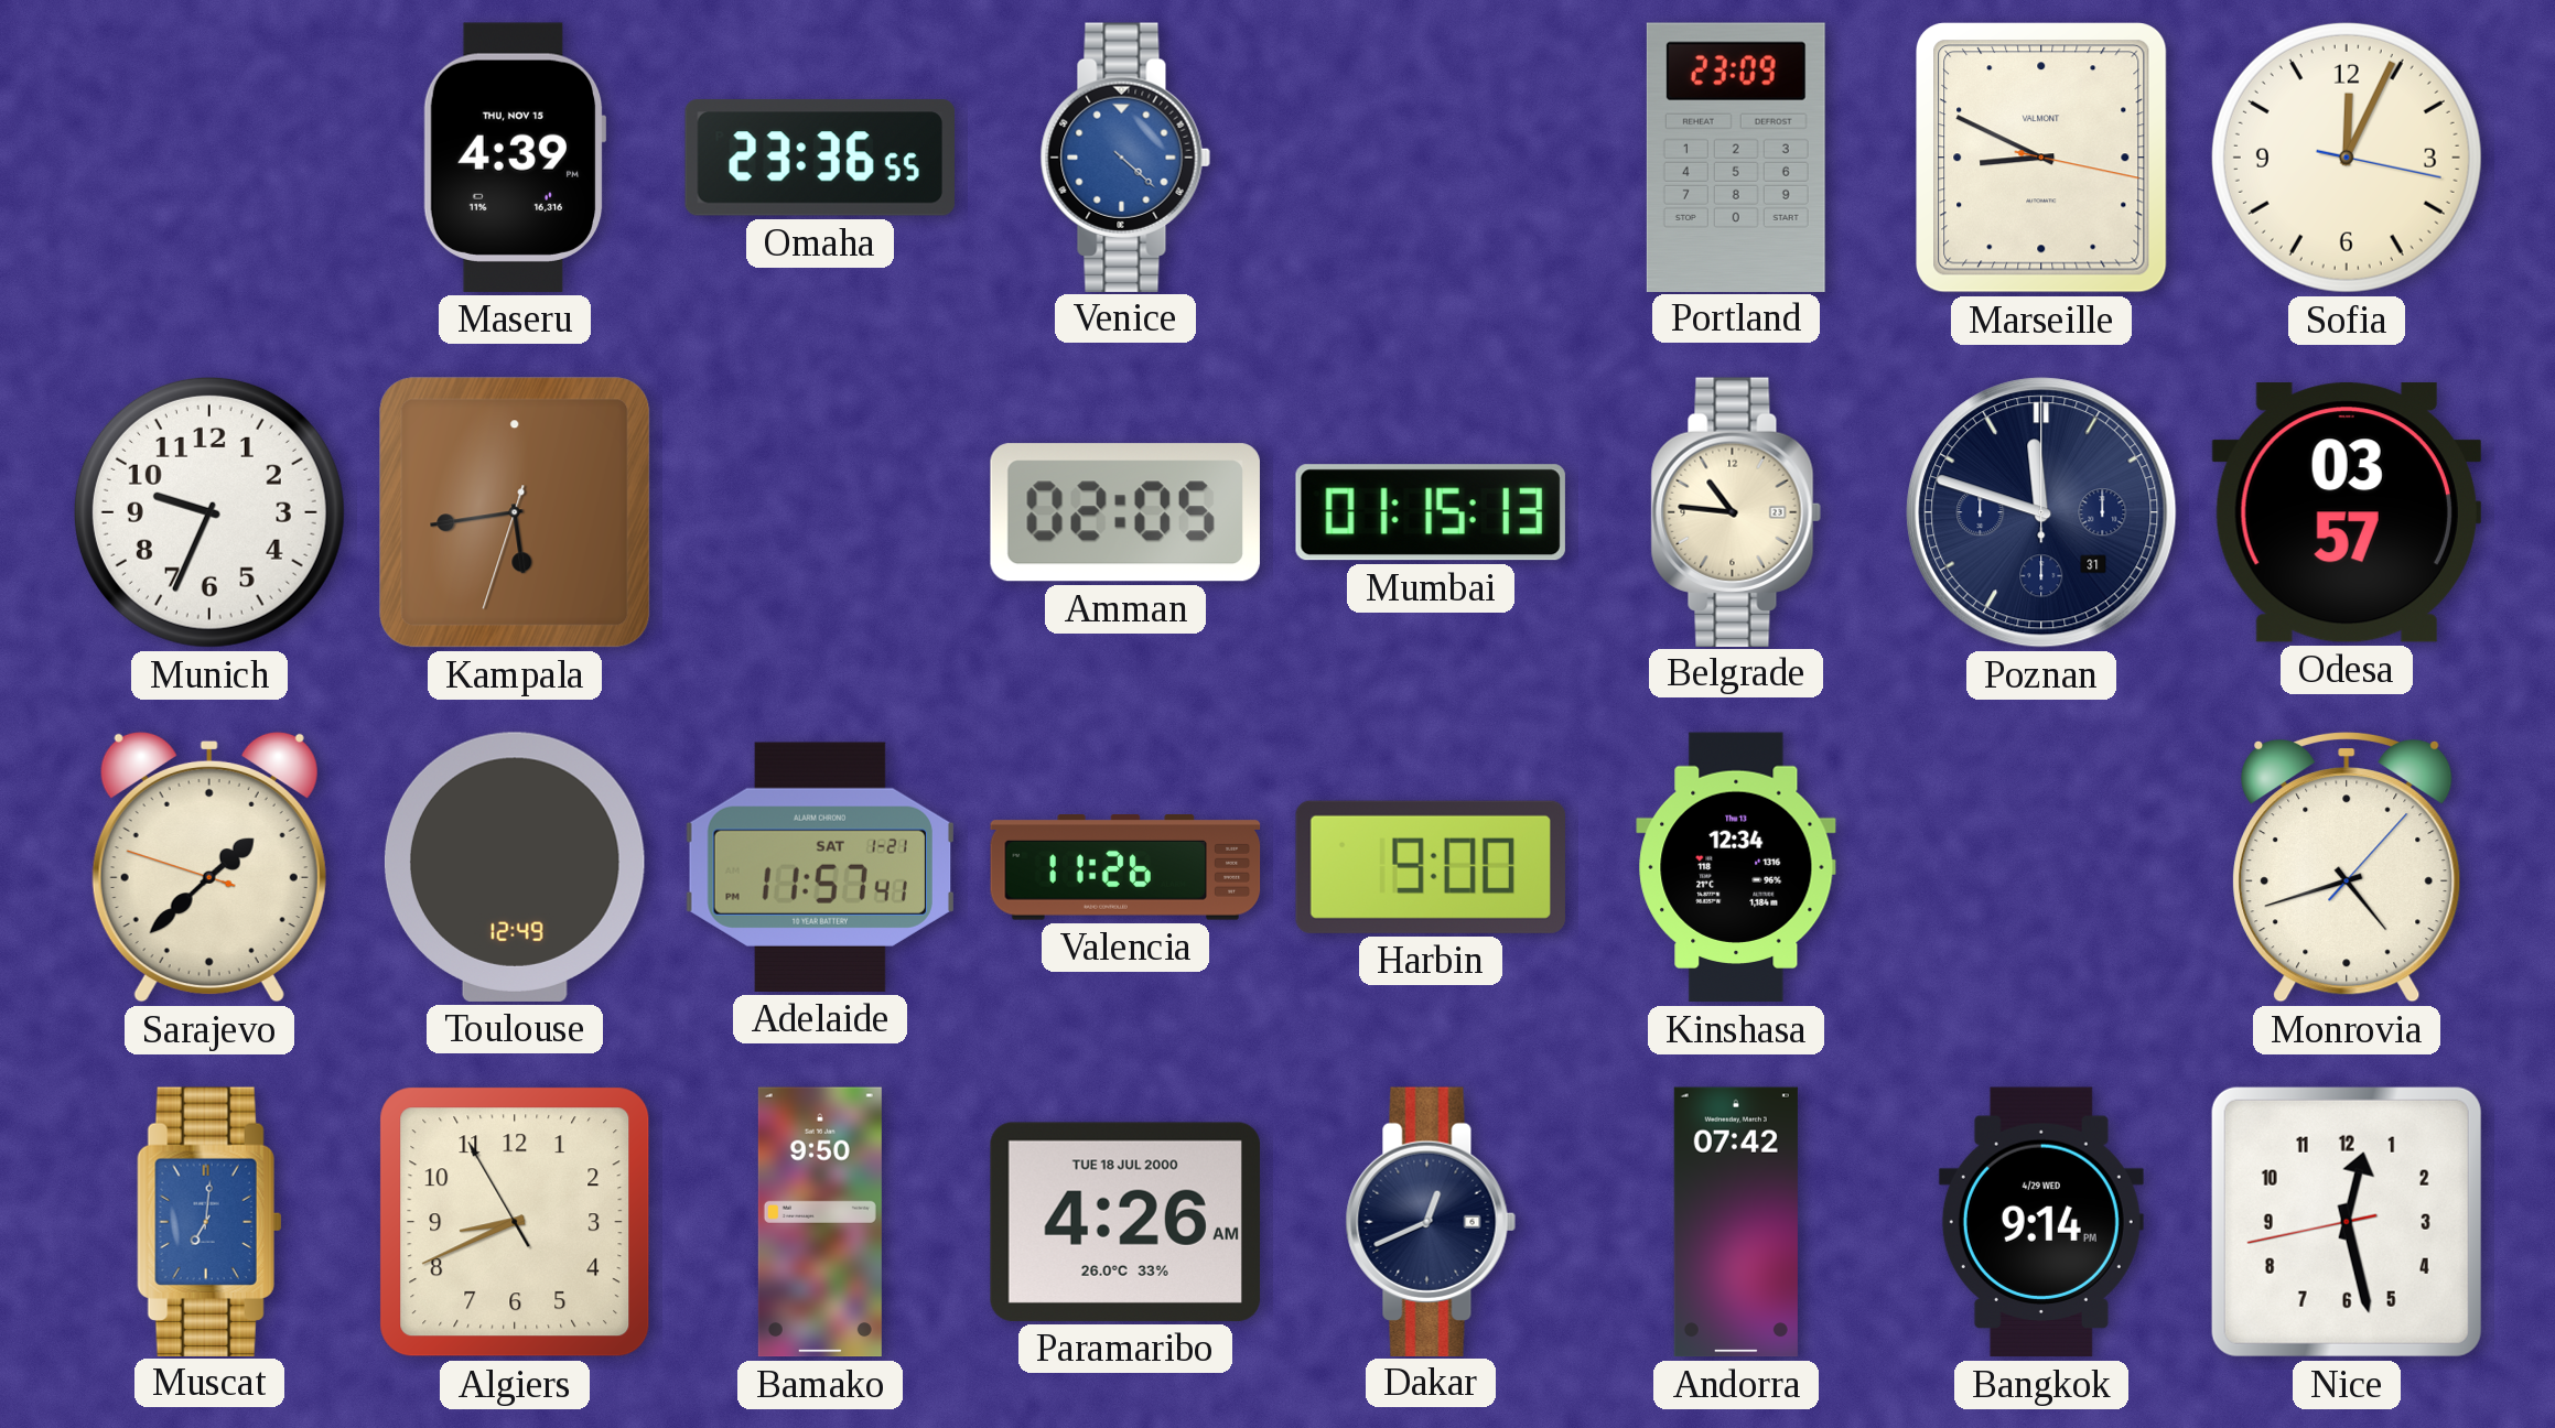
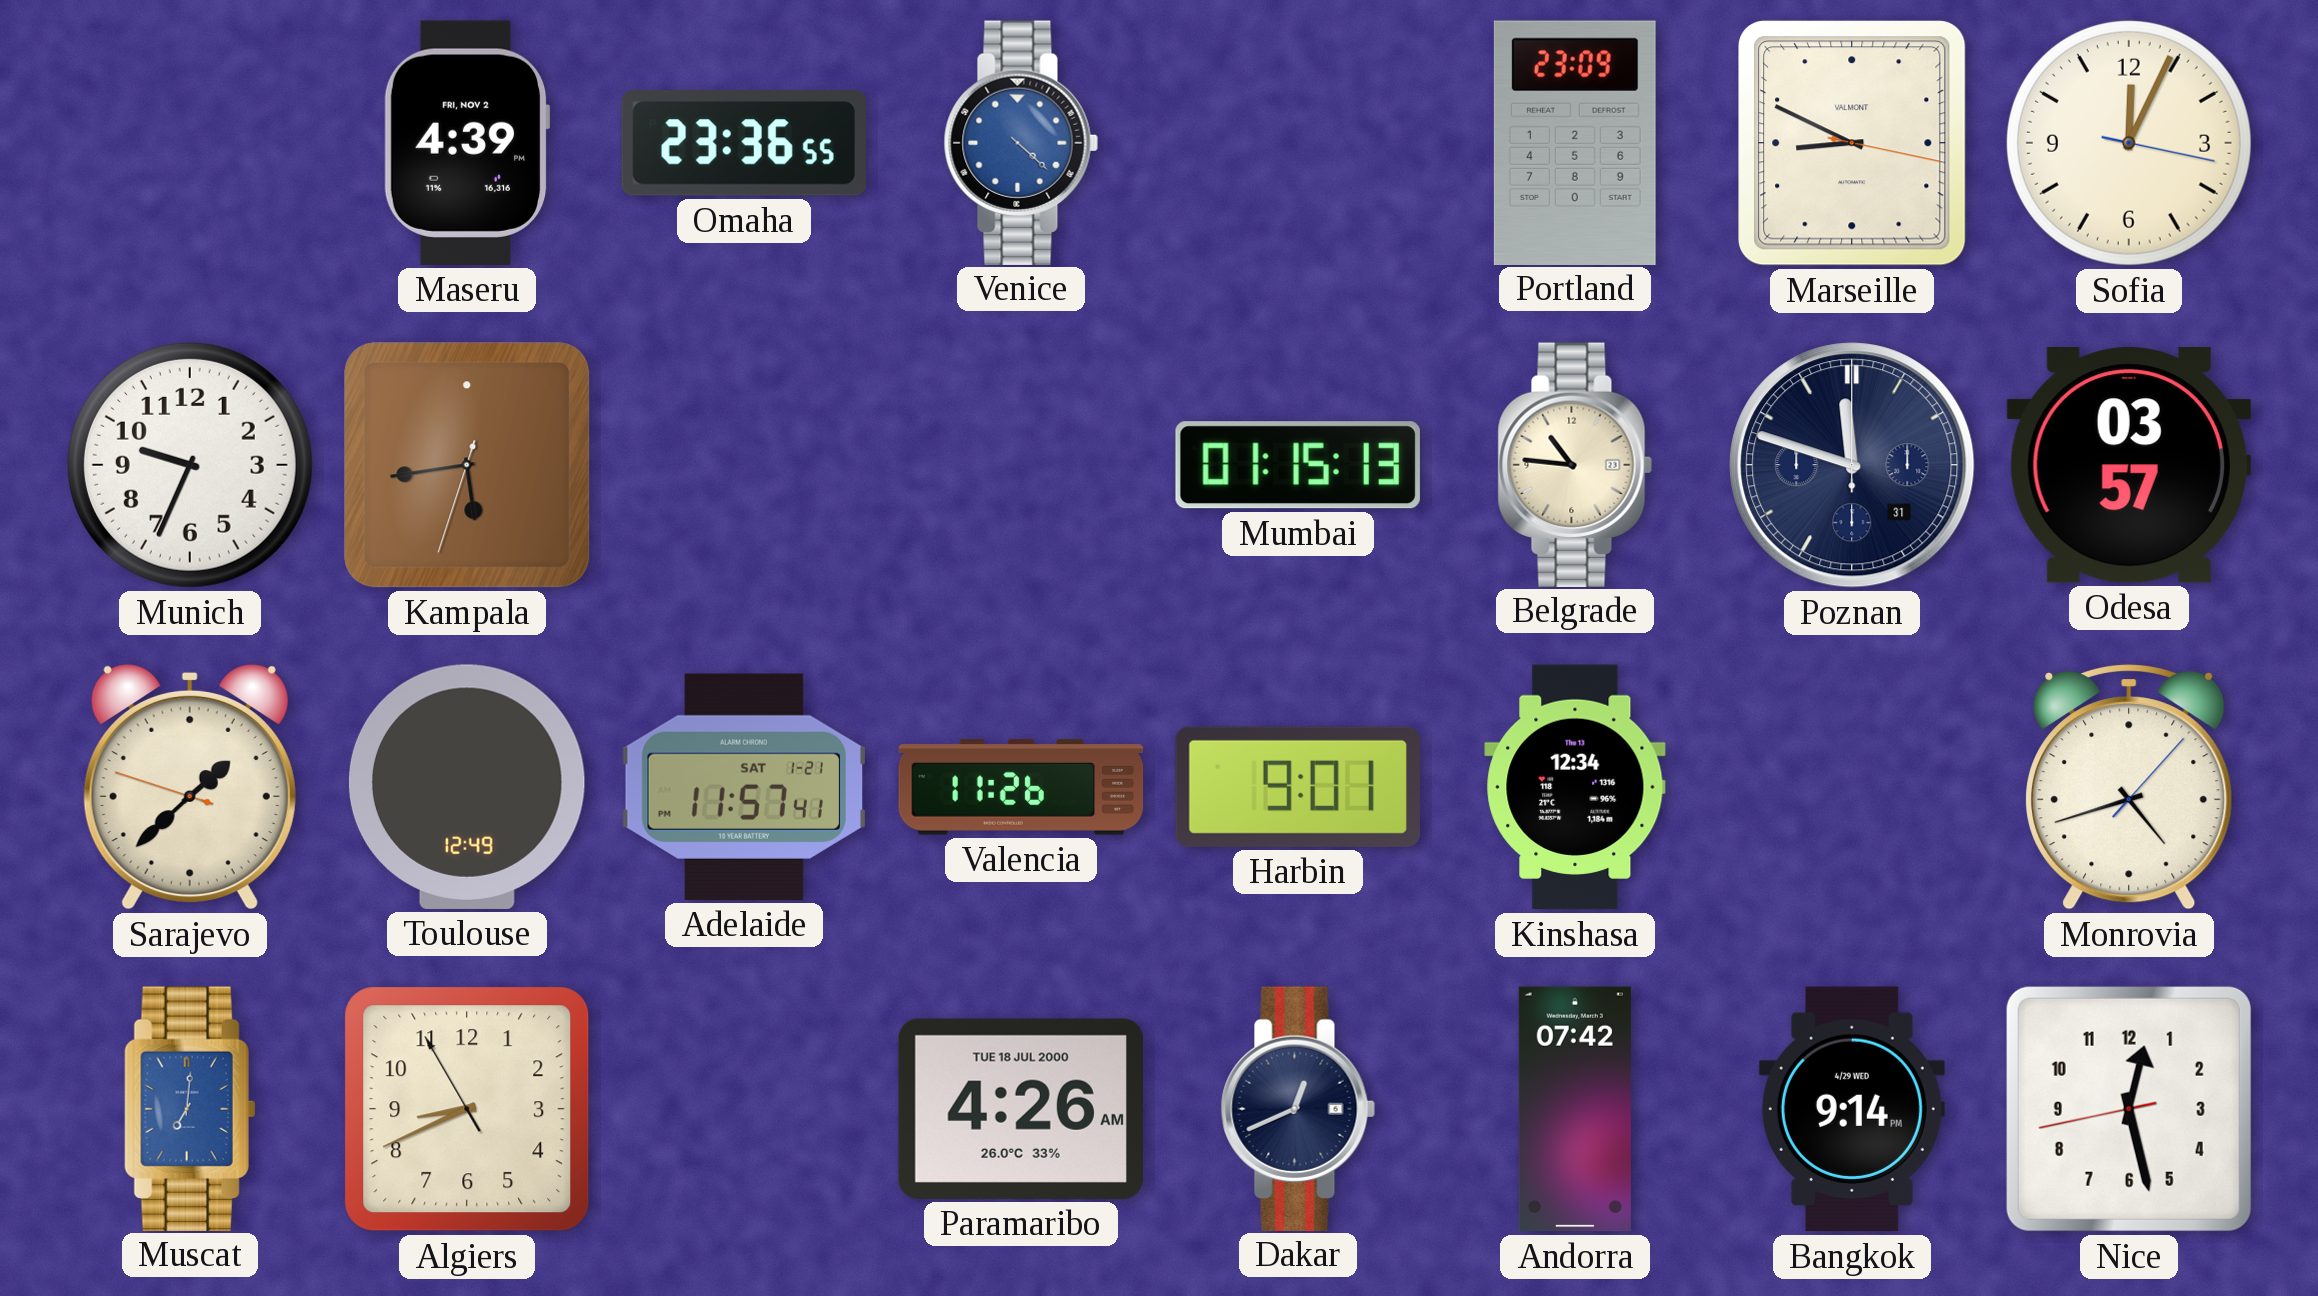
Maseru date: THU, NOV 15 -> FRI, NOV 2
Amman: 02:05 -> none
Harbin: 9:00 -> 9:01
Bamako: 9:50 -> none
